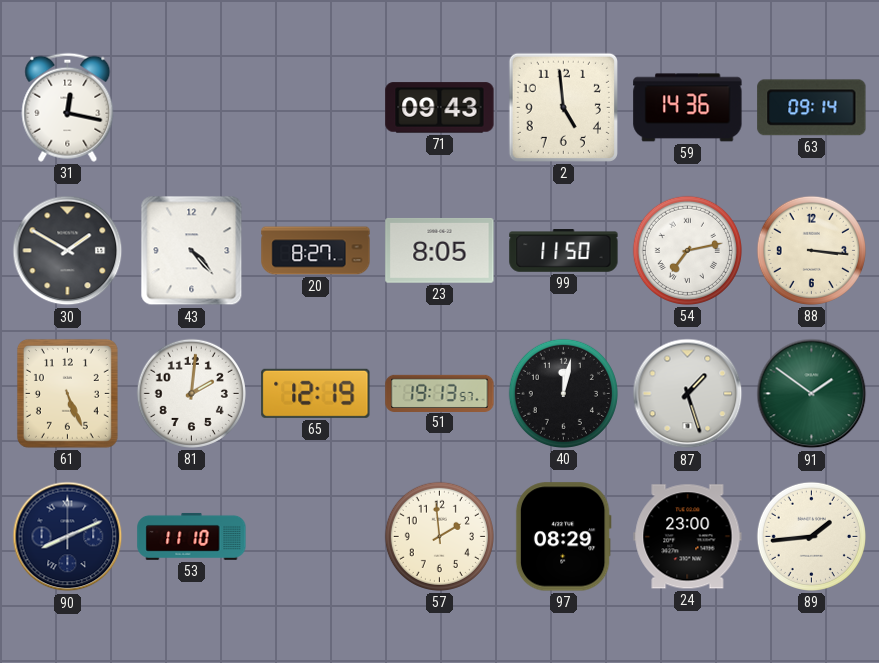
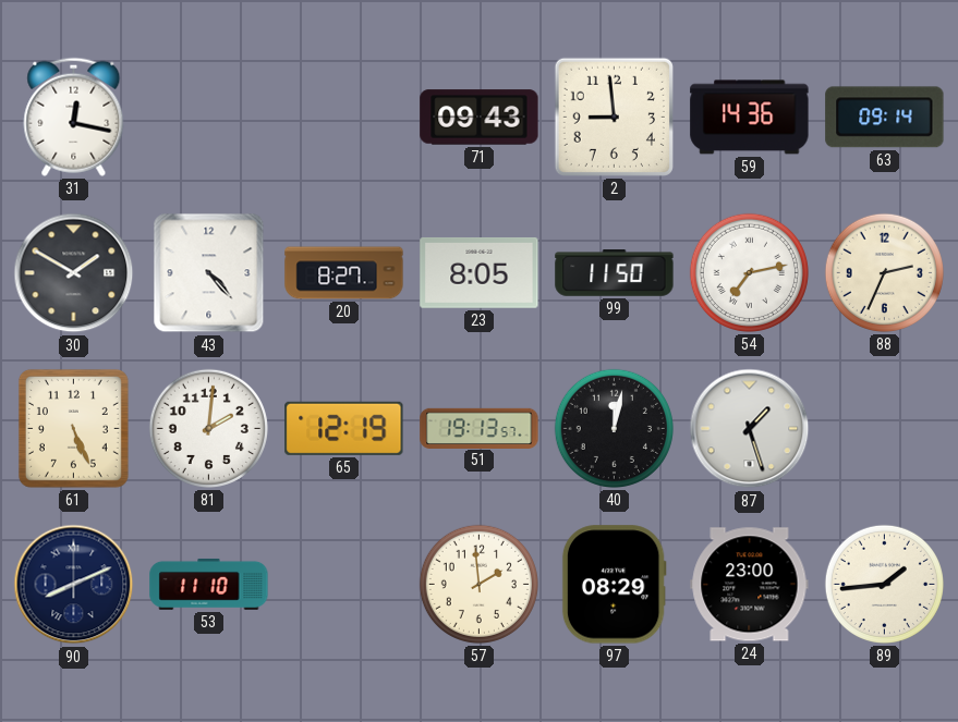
2: 4:59 -> 8:59
88: 3:16 -> 2:34
91: 1:51 -> none
